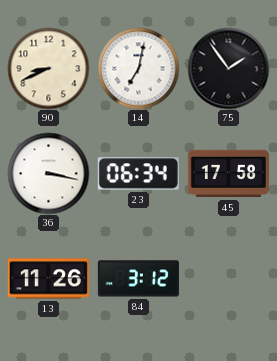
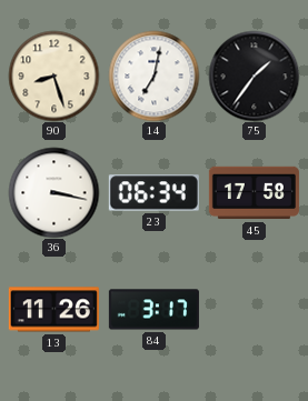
90: 8:41 -> 8:27
75: 1:54 -> 1:36
84: 3:12 -> 3:17
